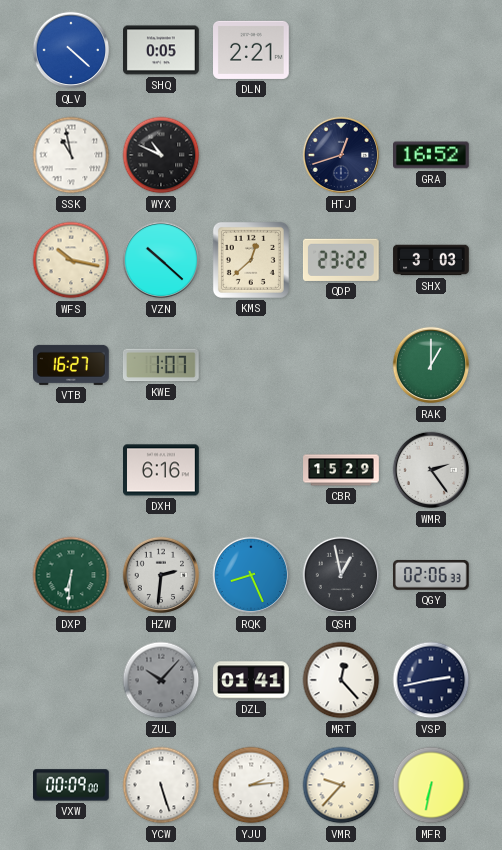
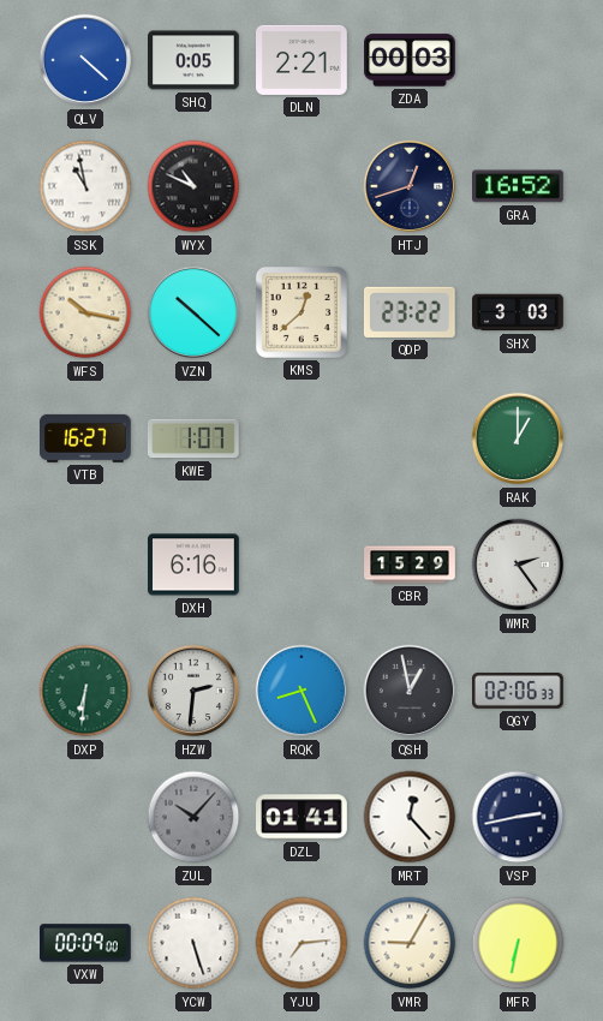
ZDA: none -> 00:03
YJU: 2:14 -> 7:14
VMR: 9:37 -> 9:05
